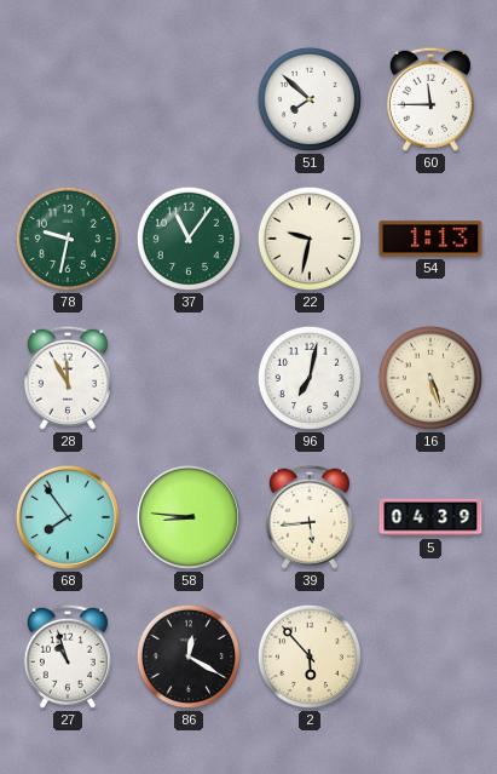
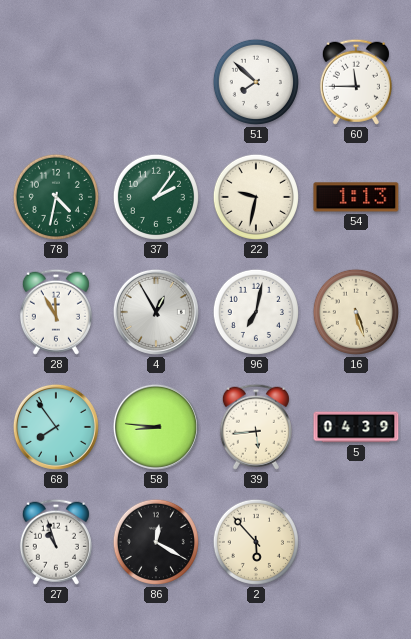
78: 9:32 -> 4:32
37: 11:06 -> 2:06
4: none -> 12:55
